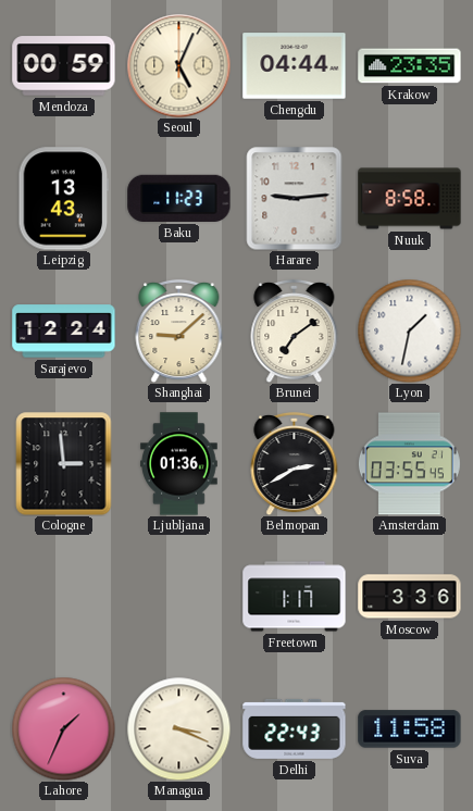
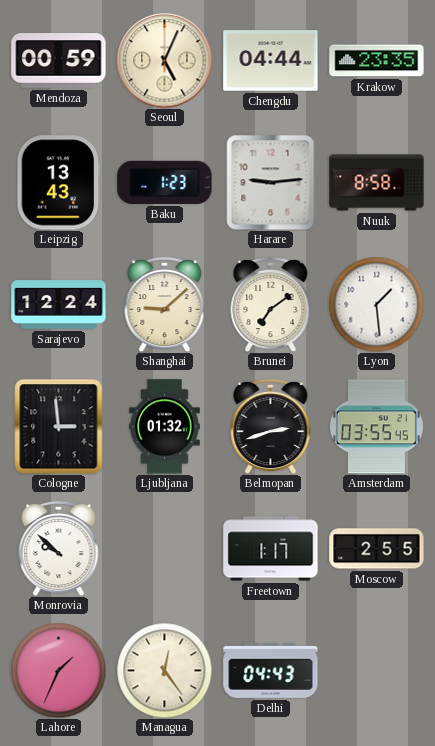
Baku: 11:23 -> 1:23
Lyon: 1:32 -> 1:29
Ljubljana: 01:36 -> 01:32
Belmopan: 2:40 -> 2:42
Monrovia: none -> 9:52
Moscow: 3:36 -> 2:55
Managua: 3:19 -> 12:24
Delhi: 22:43 -> 04:43
Suva: 11:58 -> none
